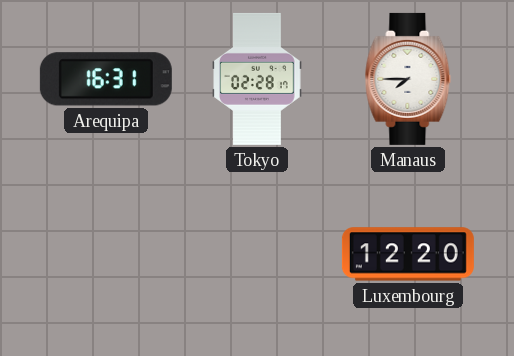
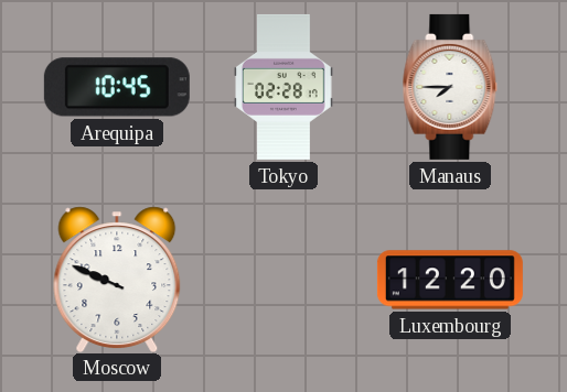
Arequipa: 16:31 -> 10:45
Moscow: none -> 9:49
